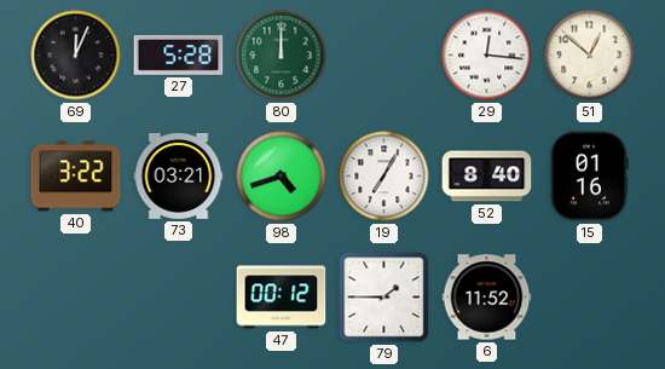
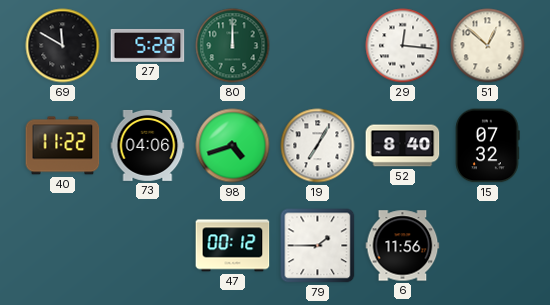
69: 12:04 -> 11:50
40: 3:22 -> 11:22
73: 03:21 -> 04:06
15: 01:16 -> 07:32
6: 11:52 -> 11:56
